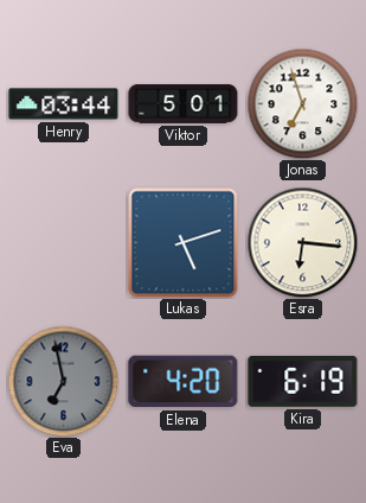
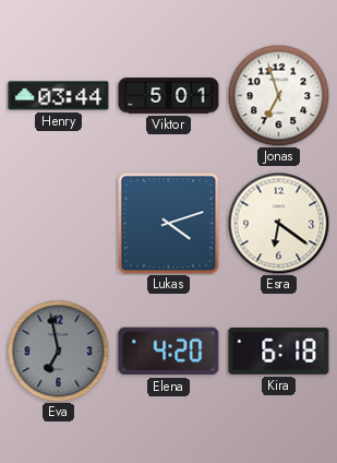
Lukas: 5:12 -> 4:12
Esra: 6:16 -> 6:21
Kira: 6:19 -> 6:18
